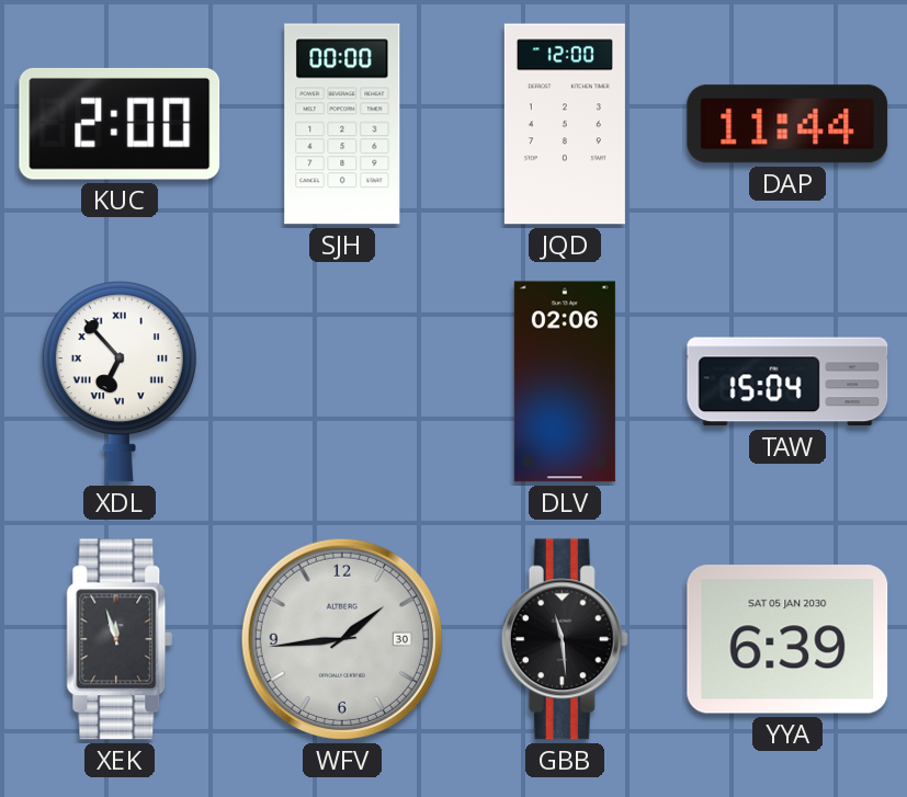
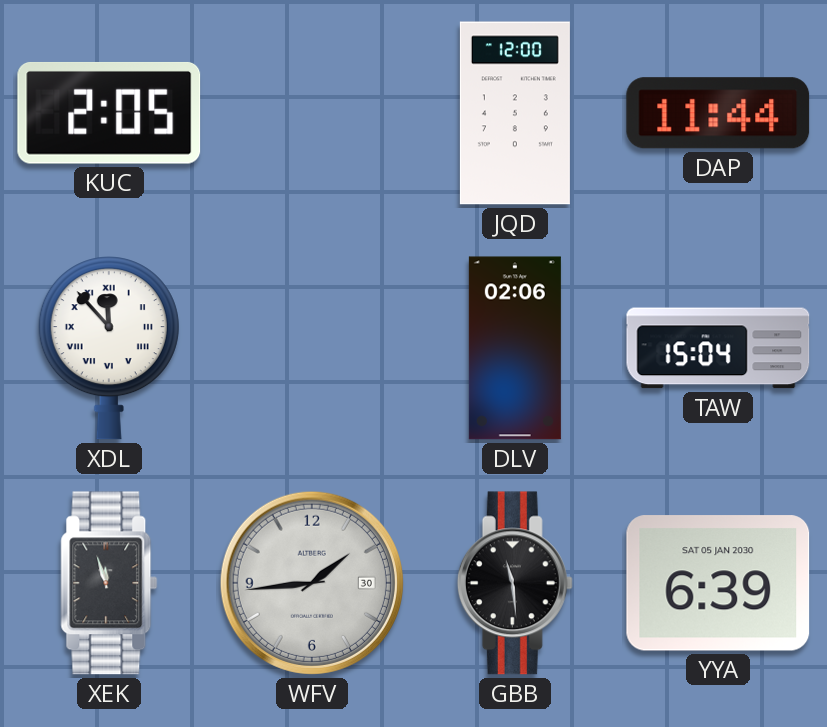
KUC: 2:00 -> 2:05
SJH: 00:00 -> none
XDL: 6:53 -> 11:53
